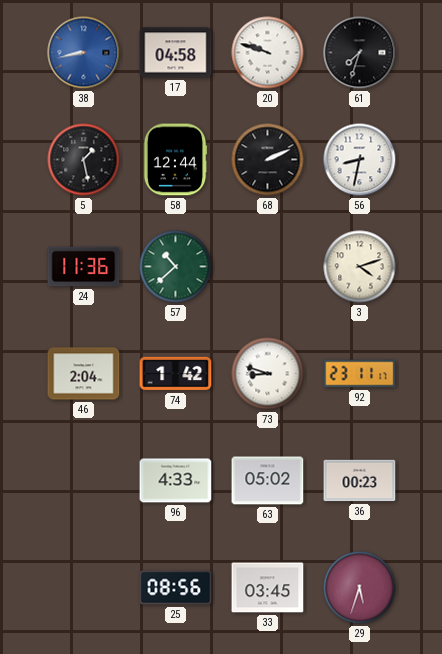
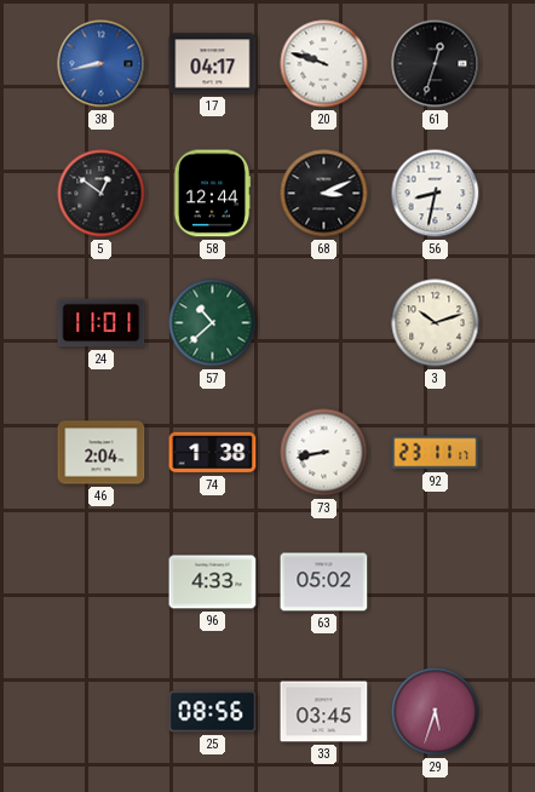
17: 04:58 -> 04:17
61: 7:33 -> 12:33
5: 1:28 -> 12:51
68: 2:11 -> 3:11
24: 11:36 -> 11:01
3: 4:12 -> 10:12
74: 1:42 -> 1:38
73: 8:48 -> 8:43
36: 00:23 -> none
